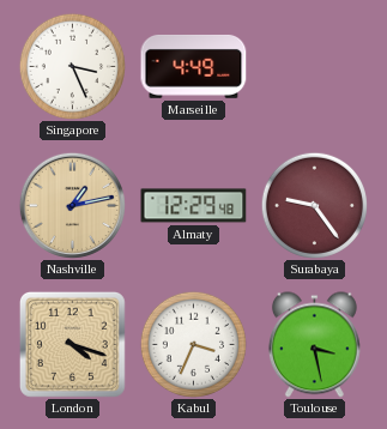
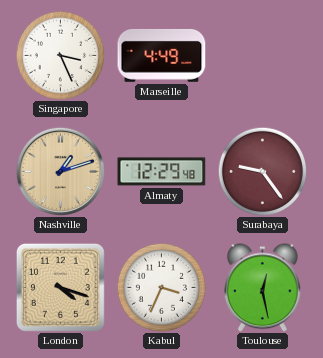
Nashville: 1:13 -> 1:12
Toulouse: 3:28 -> 12:28
